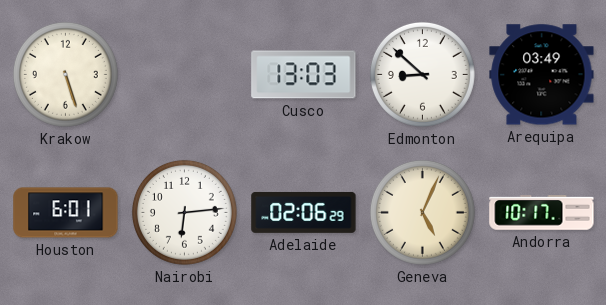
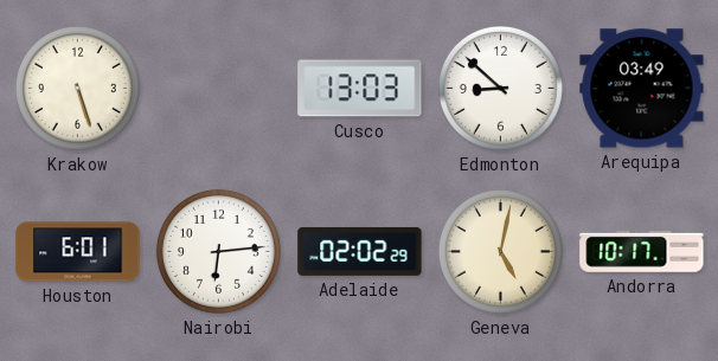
Adelaide: 02:06 -> 02:02
Geneva: 5:04 -> 5:02
